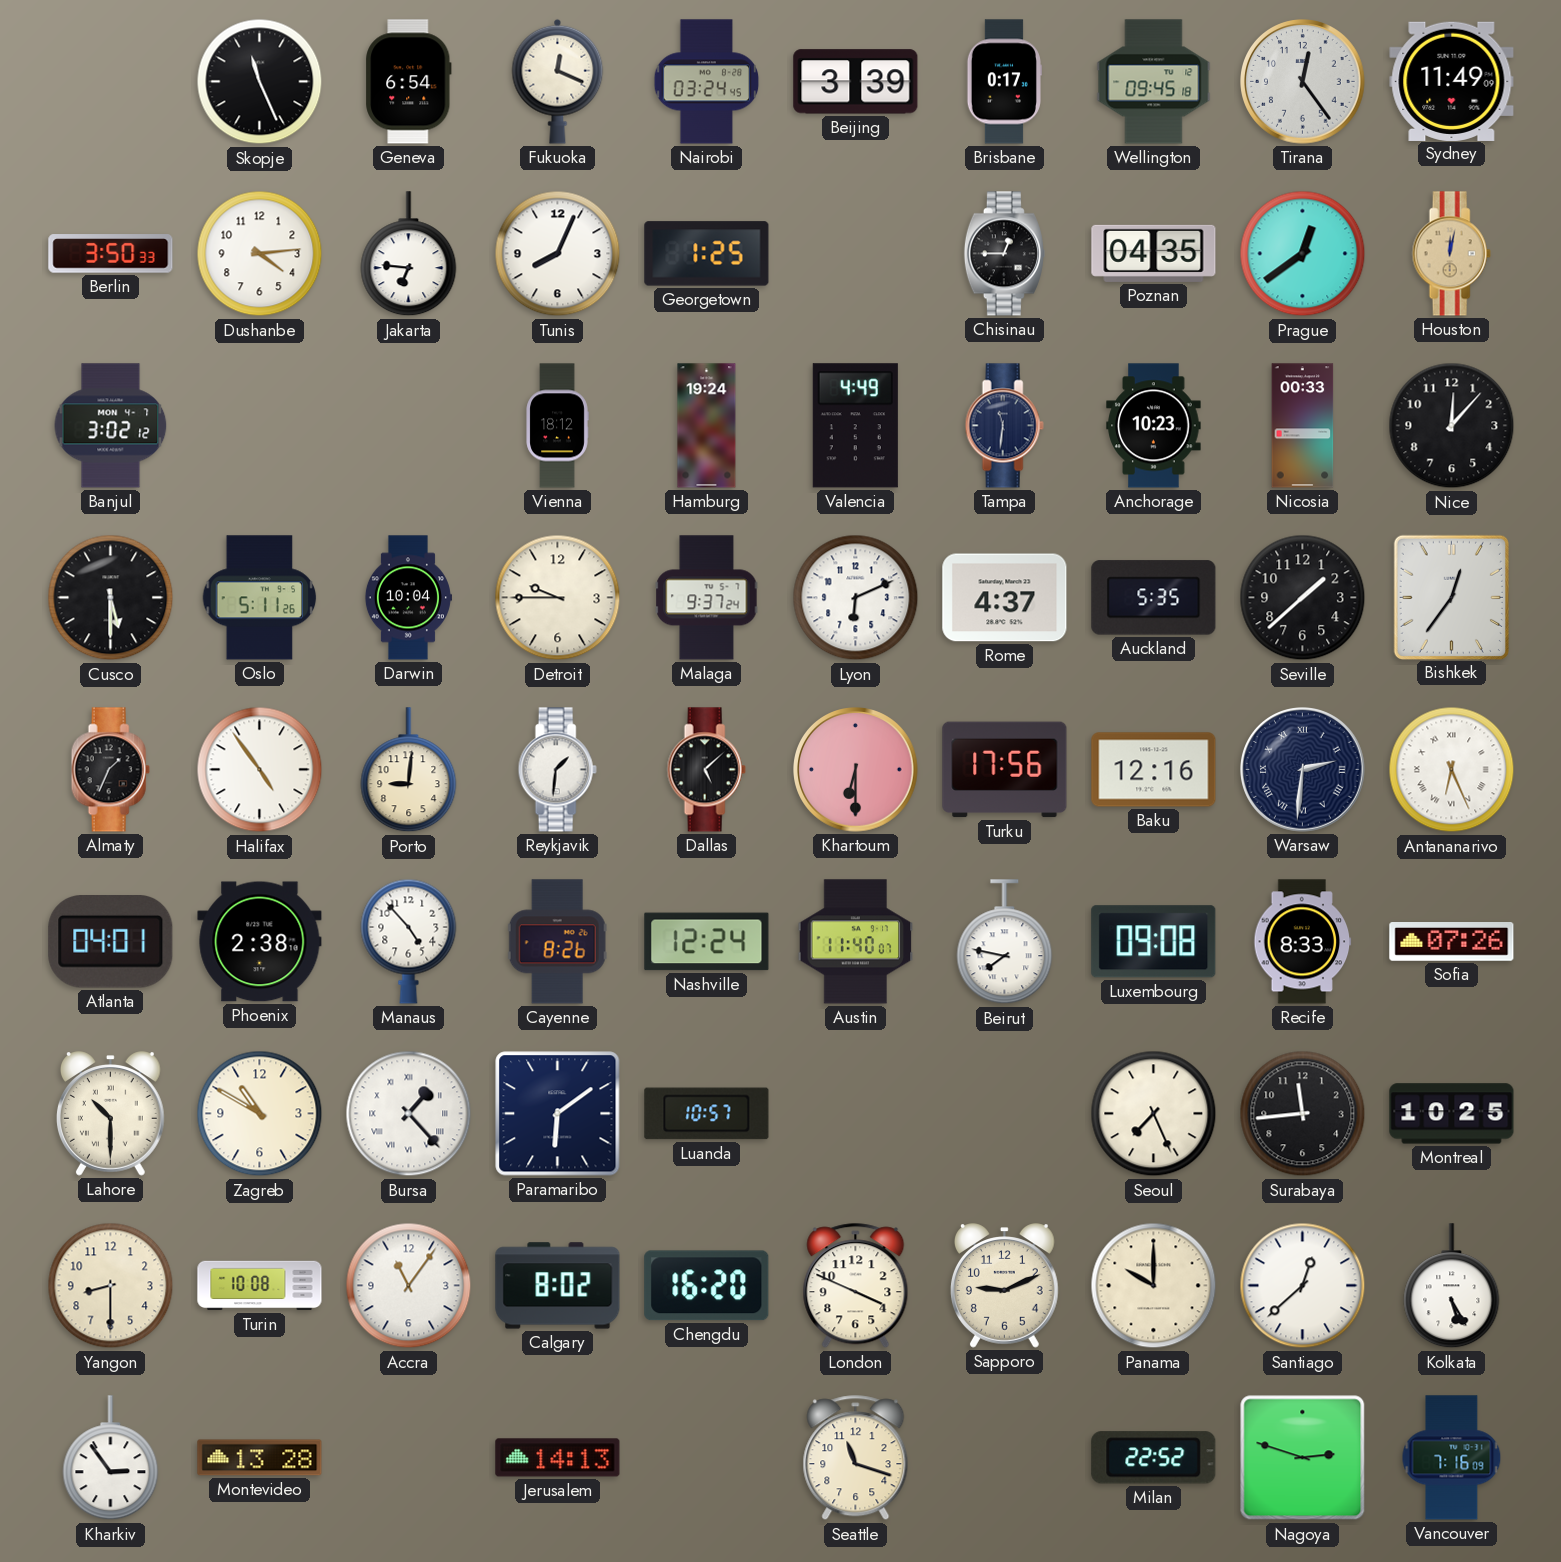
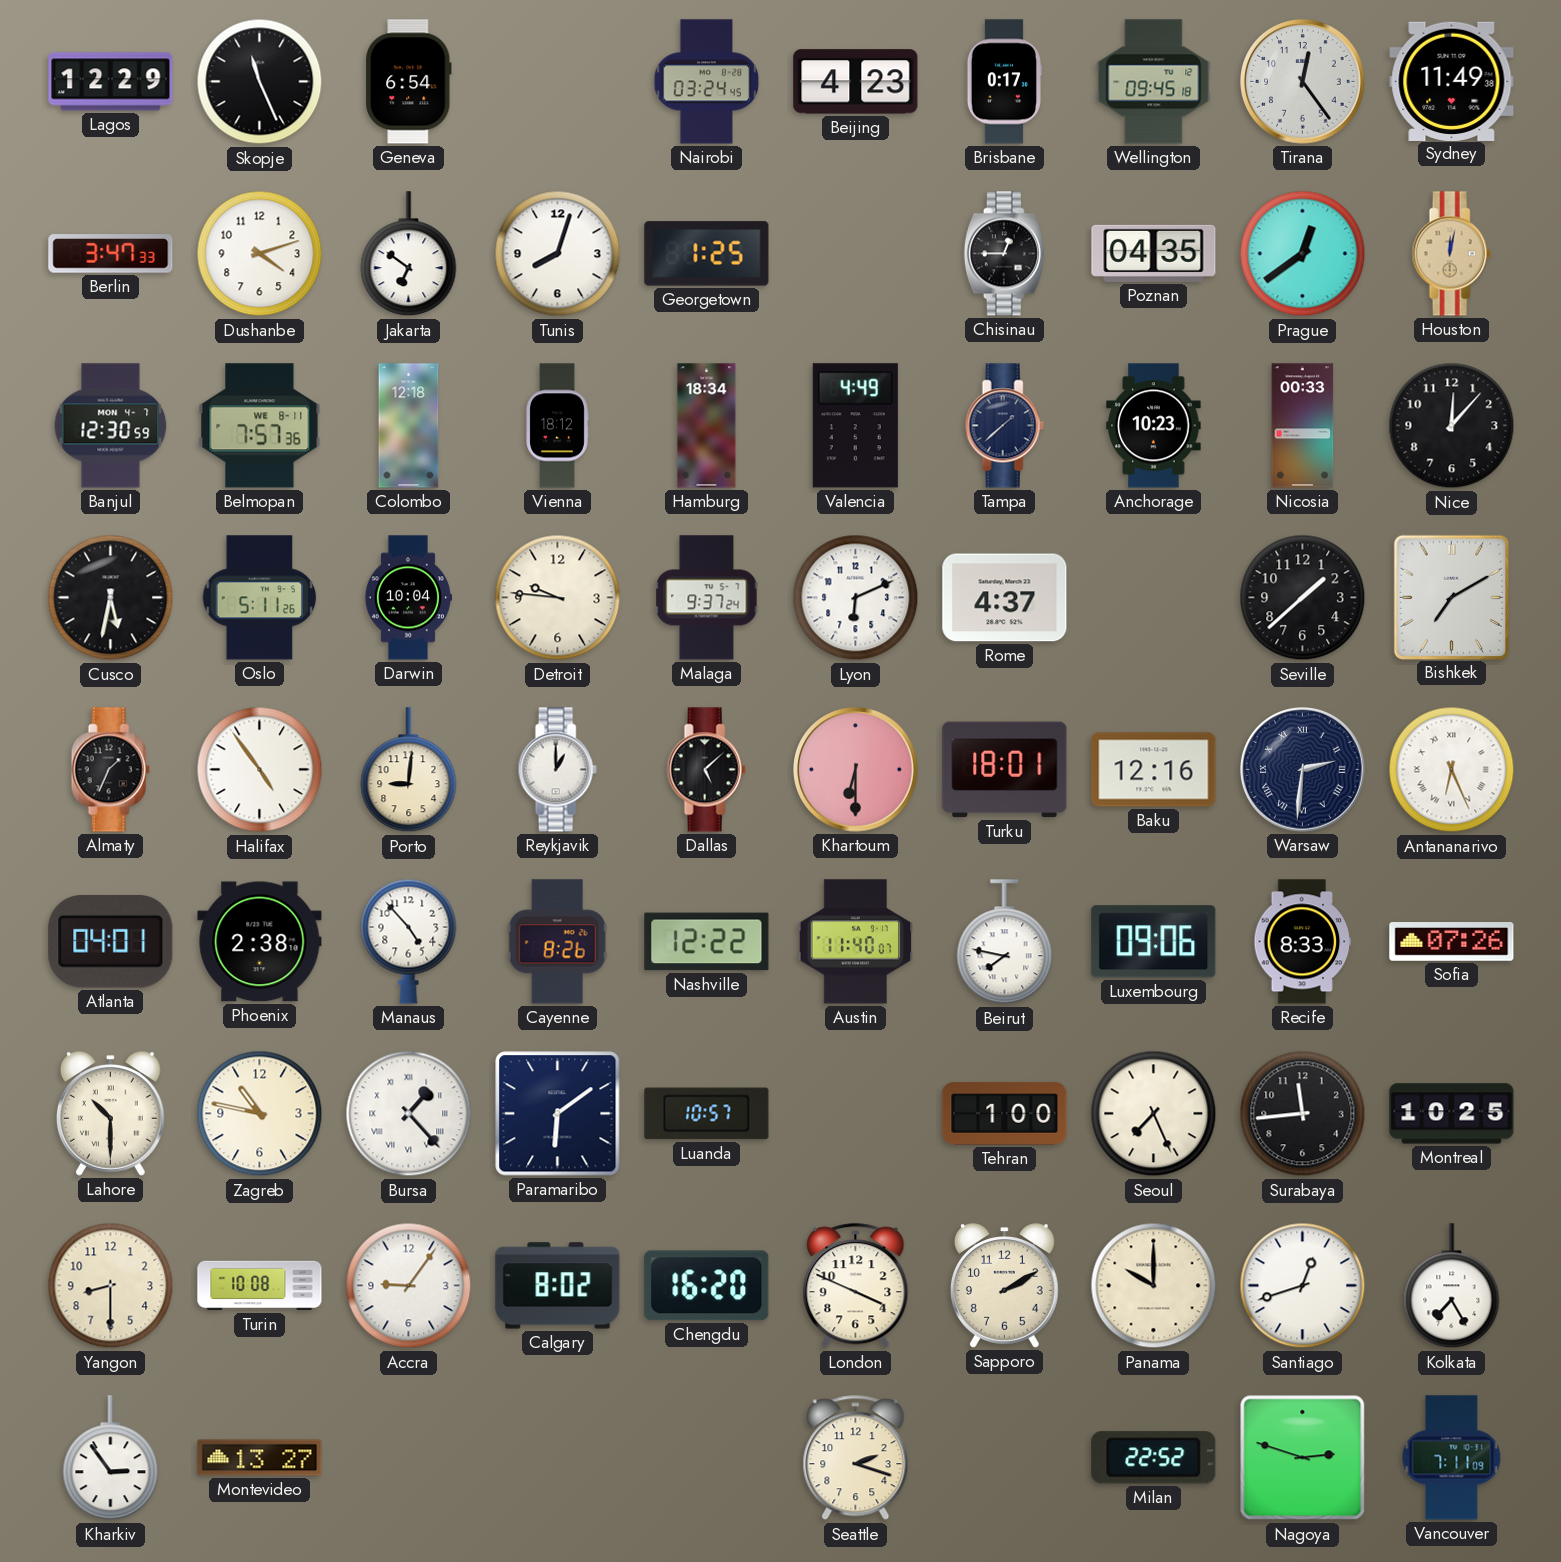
Lagos: none -> 12:29
Fukuoka: 12:19 -> none
Beijing: 3:39 -> 4:23
Sydney: 11:49:09 -> 11:49:38
Berlin: 3:50 -> 3:47
Dushanbe: 4:14 -> 4:12
Jakarta: 6:46 -> 6:51
Tunis: 8:04 -> 8:03
Banjul: 3:02 -> 12:30
Belmopan: none -> 7:57
Colombo: none -> 12:18
Hamburg: 19:24 -> 18:34
Tampa: 11:31 -> 1:38
Cusco: 5:30 -> 5:32
Detroit: 9:45 -> 9:46
Auckland: 5:35 -> none
Bishkek: 12:36 -> 7:10
Reykjavik: 1:31 -> 1:00
Turku: 17:56 -> 18:01
Nashville: 12:24 -> 12:22
Luxembourg: 09:08 -> 09:06
Zagreb: 10:50 -> 10:47
Tehran: none -> 1:00
Accra: 11:06 -> 9:06
Sapporo: 9:11 -> 2:10
Santiago: 12:38 -> 12:42
Kolkata: 5:25 -> 7:25
Montevideo: 13:28 -> 13:27
Jerusalem: 14:13 -> none
Seattle: 11:18 -> 2:18
Vancouver: 7:16 -> 7:11
